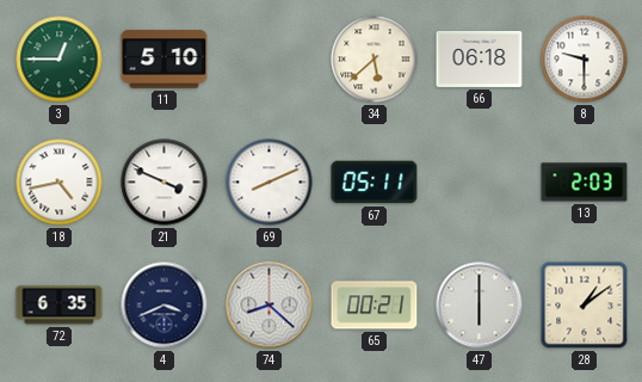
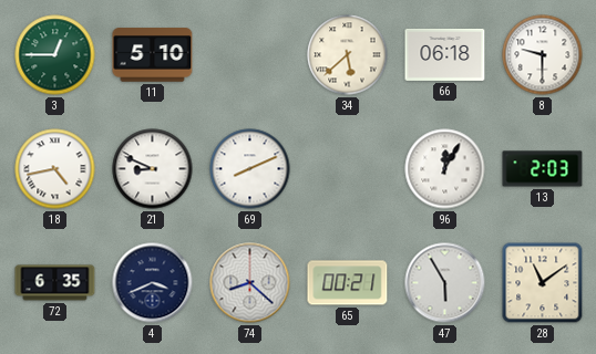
21: 3:49 -> 8:49
67: 05:11 -> none
96: none -> 12:05
47: 6:00 -> 5:55
28: 1:09 -> 11:09
